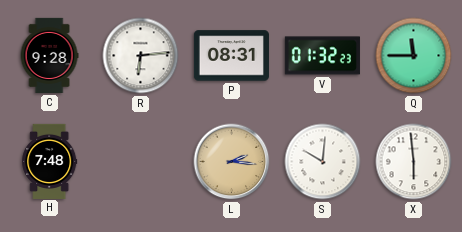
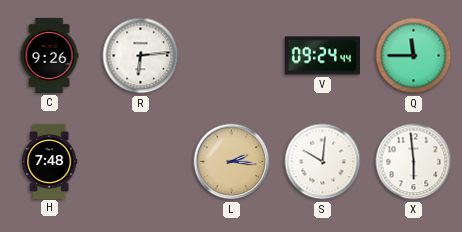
C: 9:28 -> 9:26
P: 08:31 -> none
V: 01:32 -> 09:24
